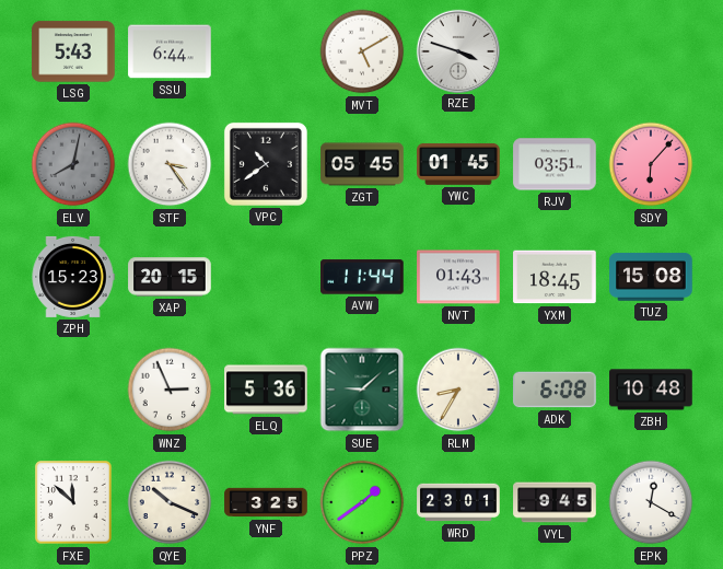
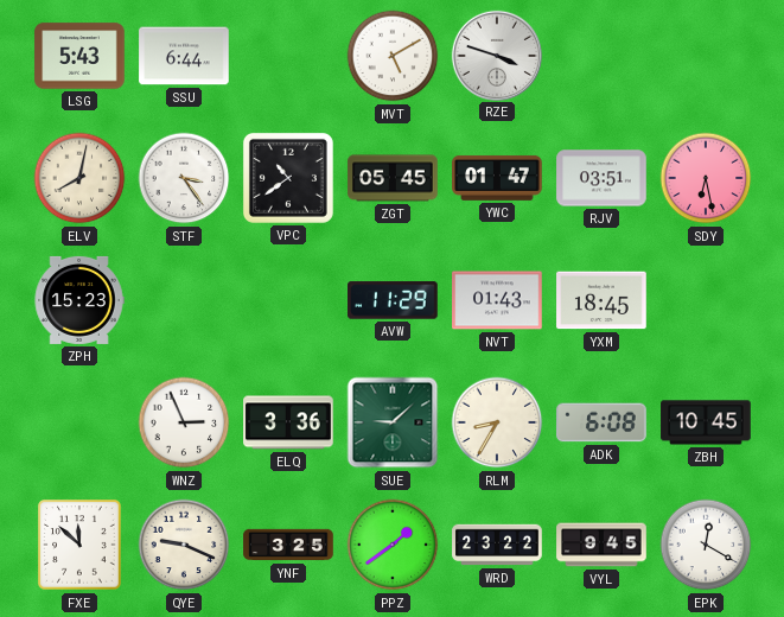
ELV dial: grey -> cream
YWC: 01:45 -> 01:47
SDY: 6:07 -> 6:28
XAP: 20:15 -> none
AVW: 11:44 -> 11:29
TUZ: 15:08 -> none
ELQ: 5:36 -> 3:36
ZBH: 10:48 -> 10:45
QYE: 10:19 -> 9:19
WRD: 23:01 -> 23:22
